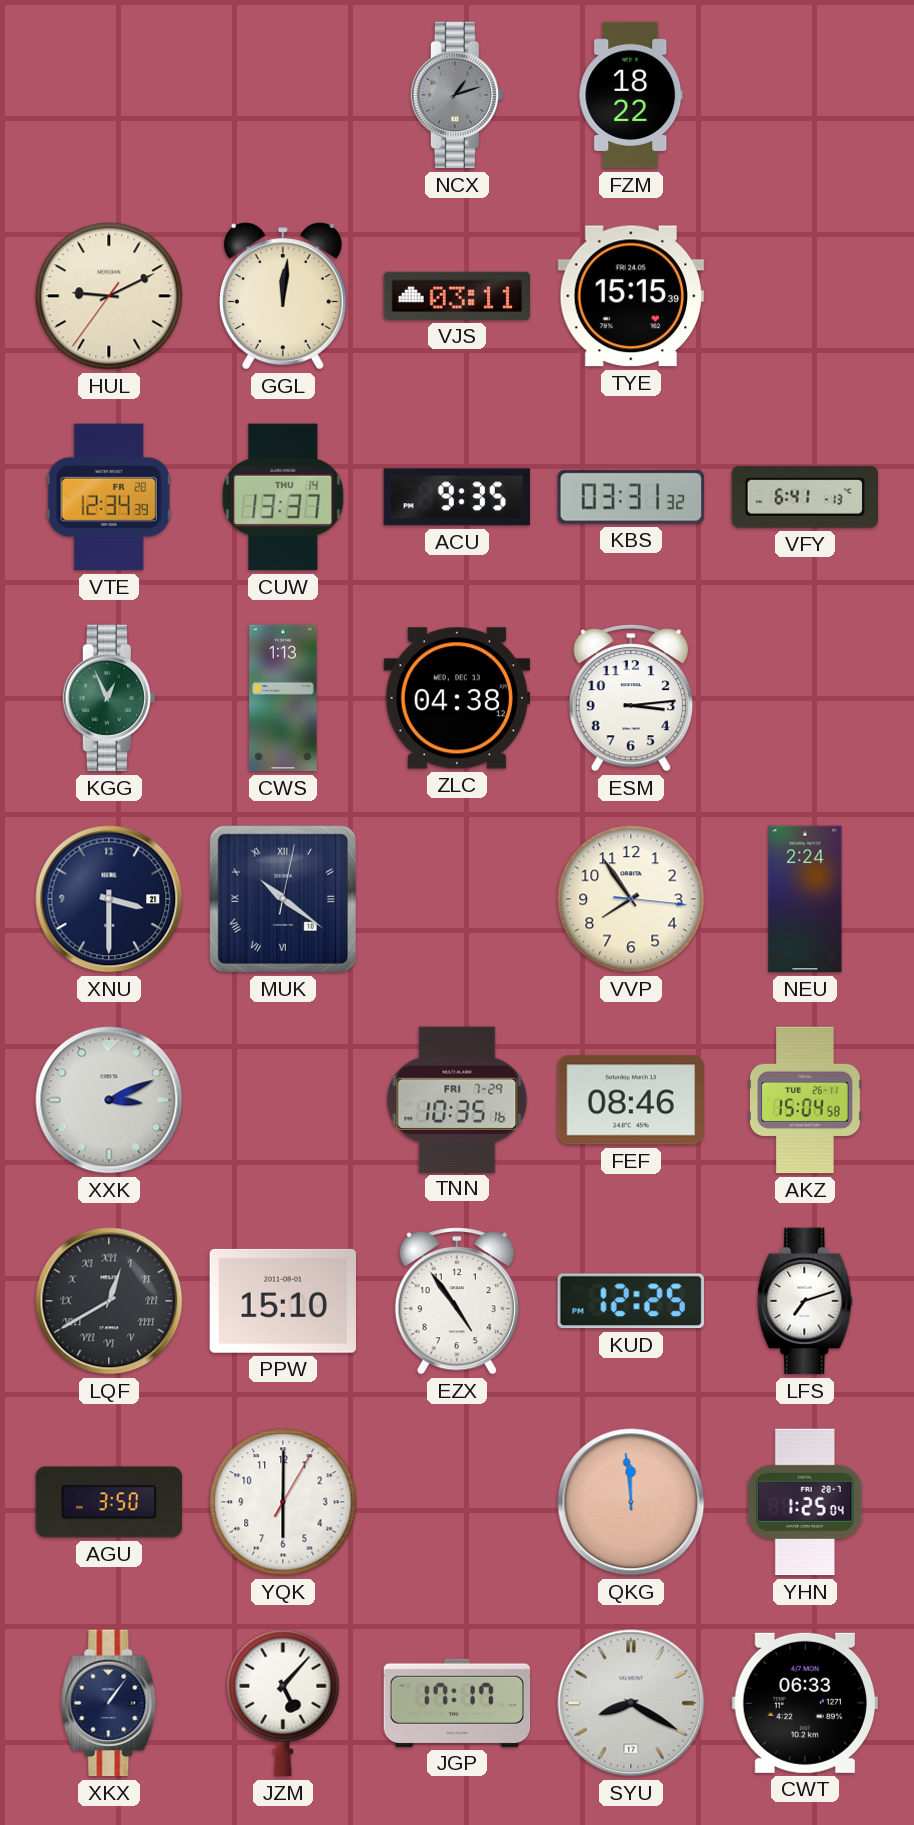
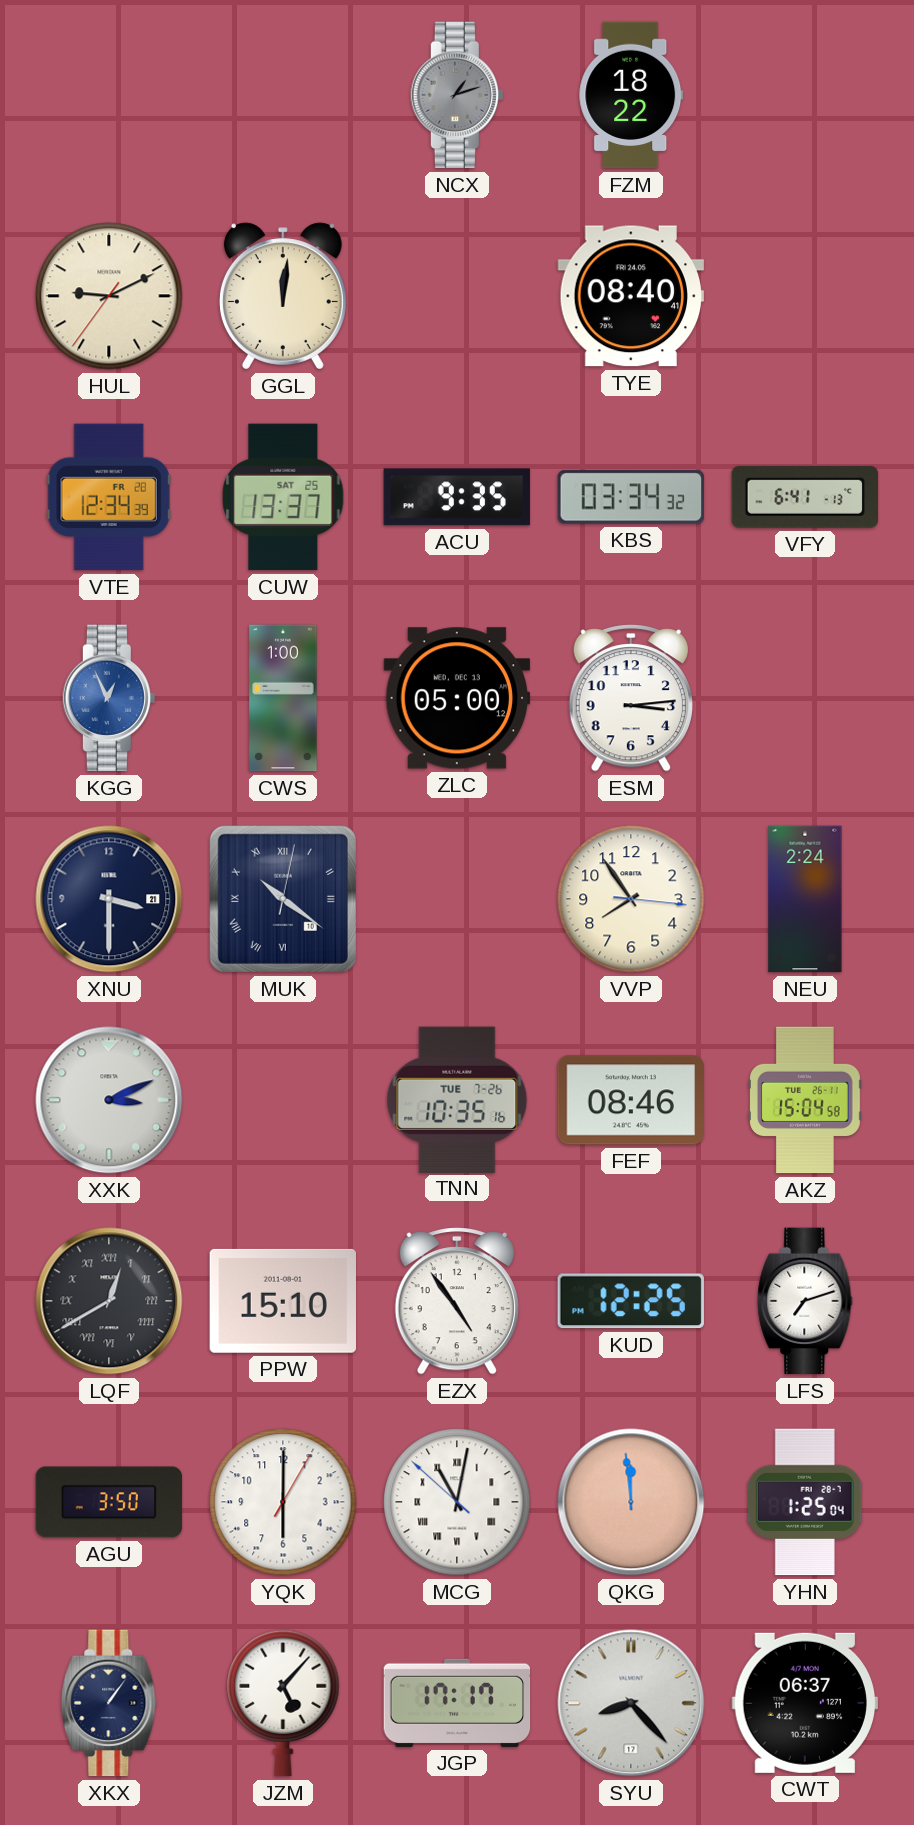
VJS: 03:11 -> none
TYE: 15:15 -> 08:40
CUW date: THU 14 -> SAT 25
KBS: 03:31 -> 03:34
KGG dial: green -> blue
CWS: 1:13 -> 1:00
ZLC: 04:38 -> 05:00
TNN date: FRI 7-29 -> TUE 7-26
MCG: none -> 11:01
SYU: 8:20 -> 8:23
CWT: 06:33 -> 06:37
